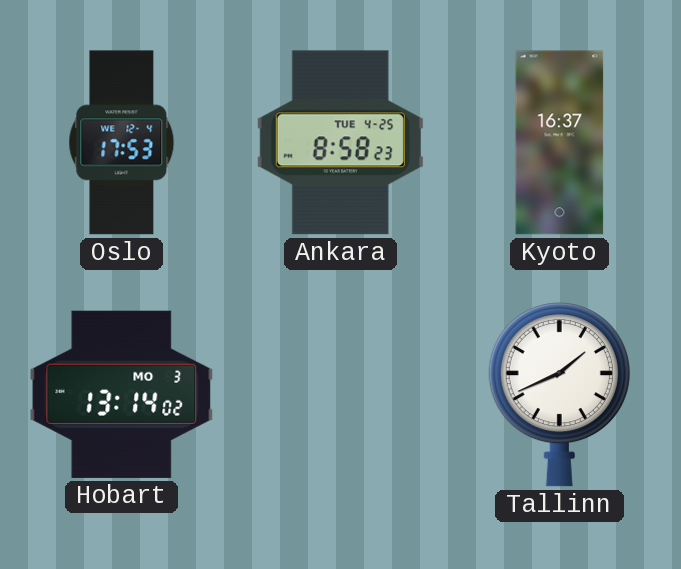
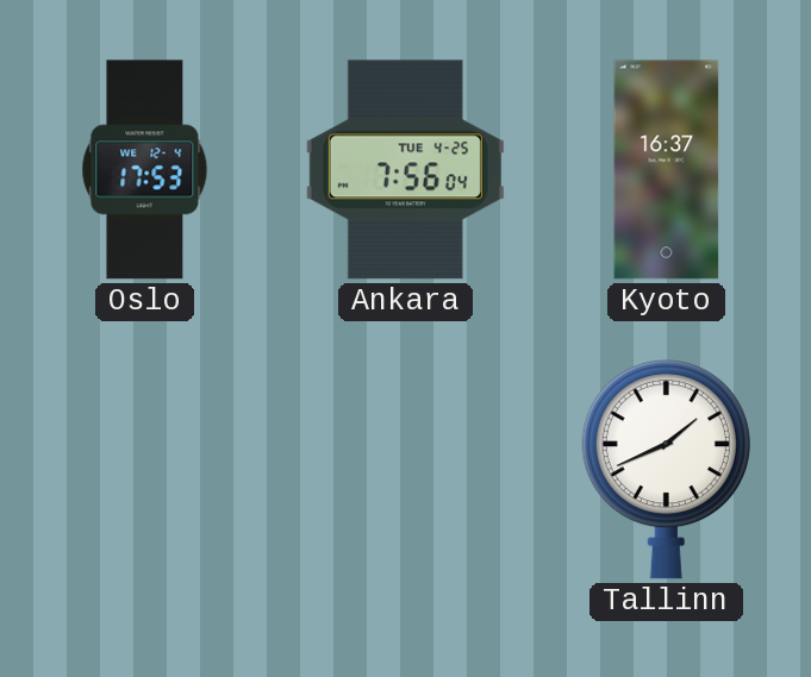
Ankara: 8:58 -> 7:56
Hobart: 13:14 -> none
